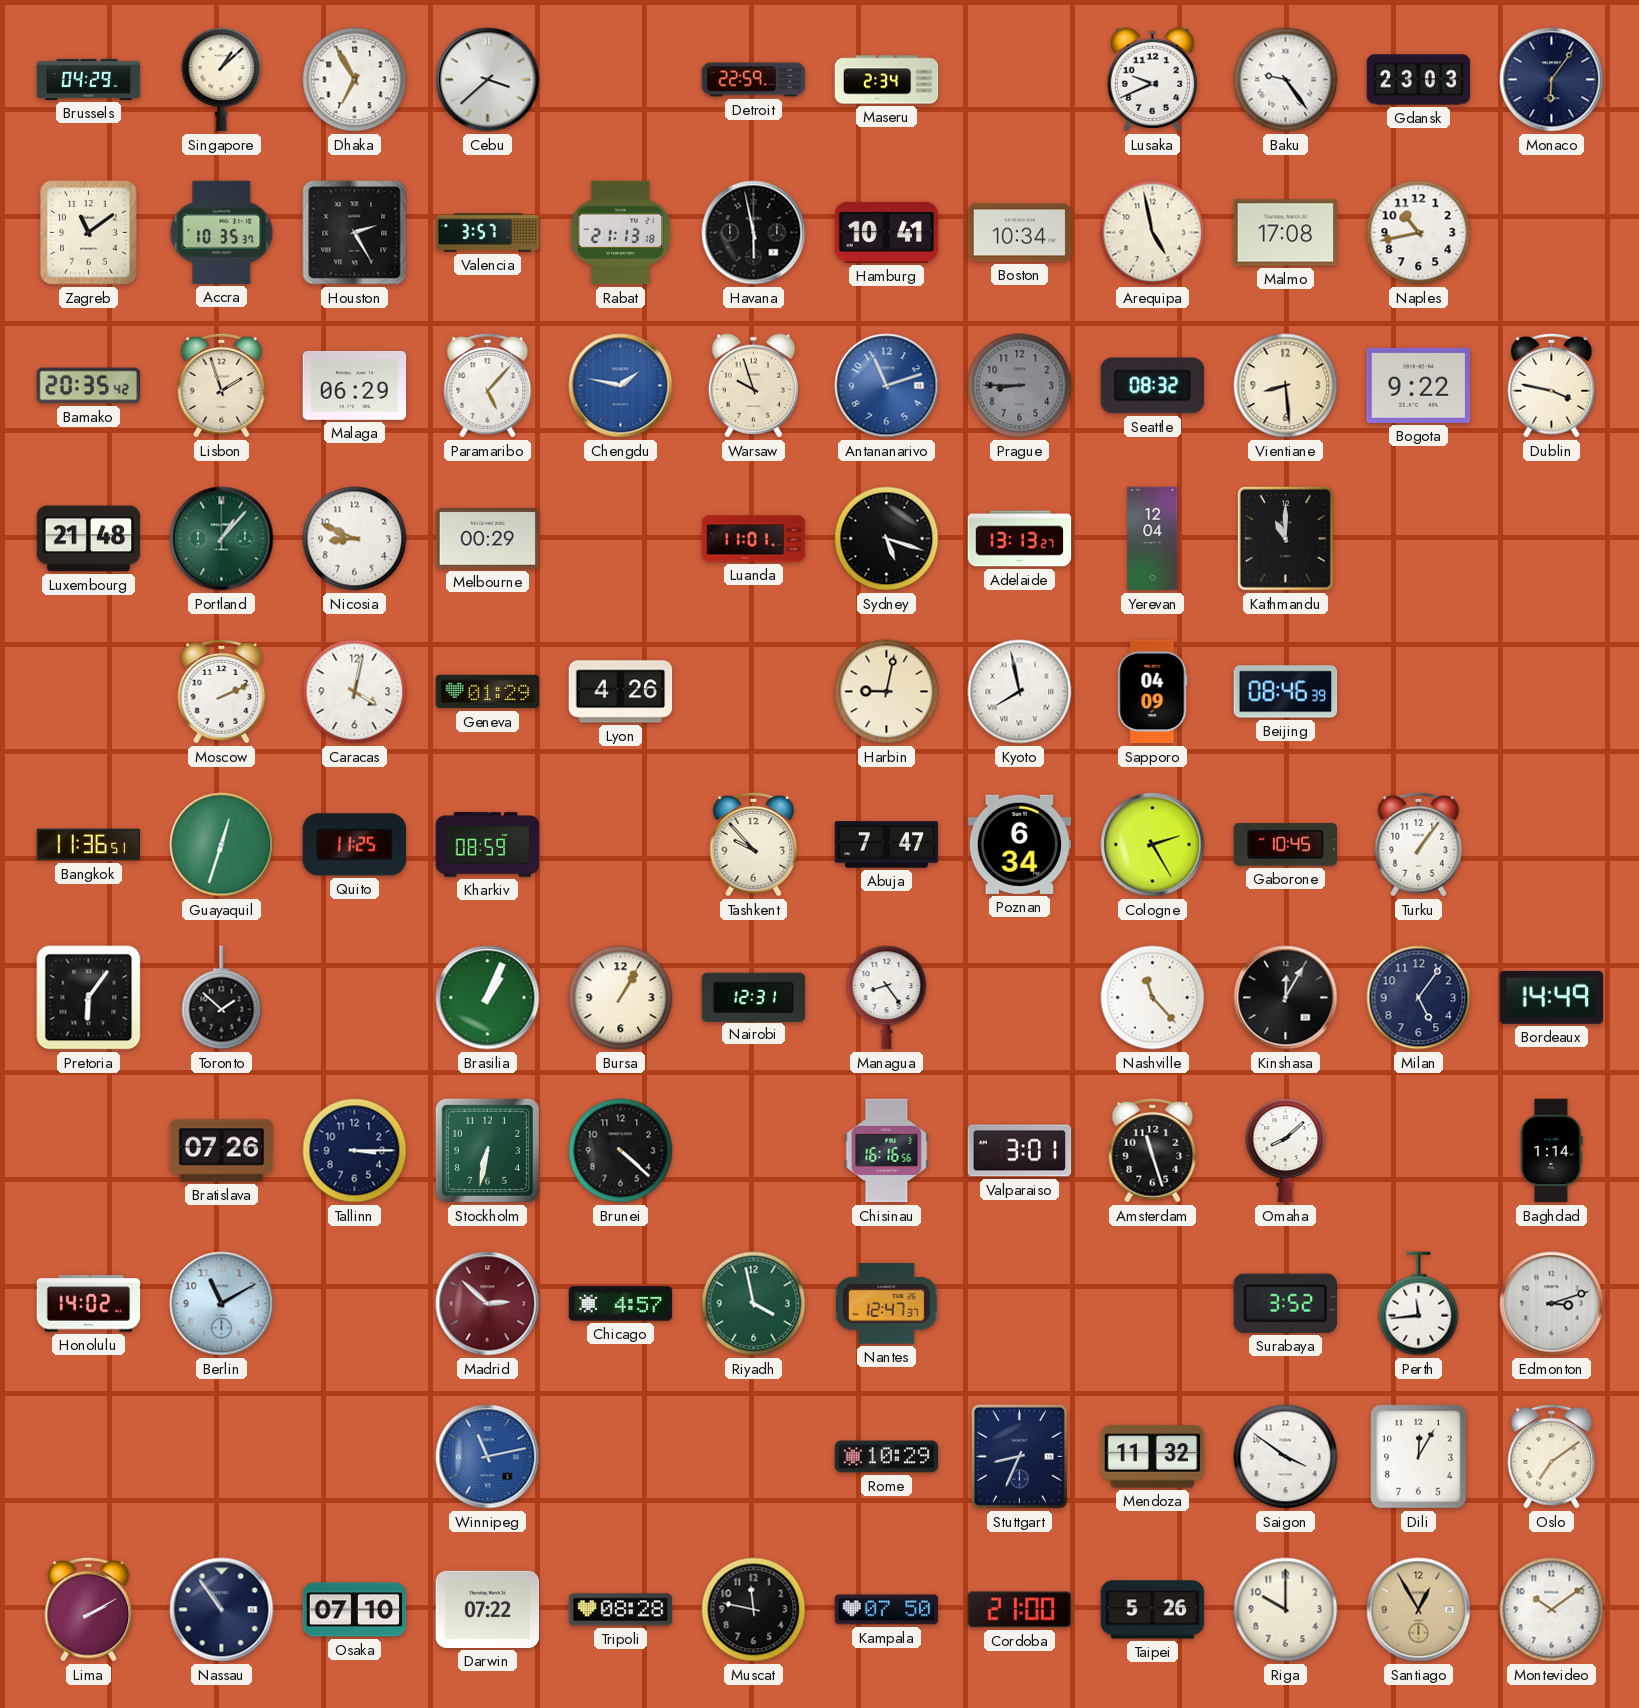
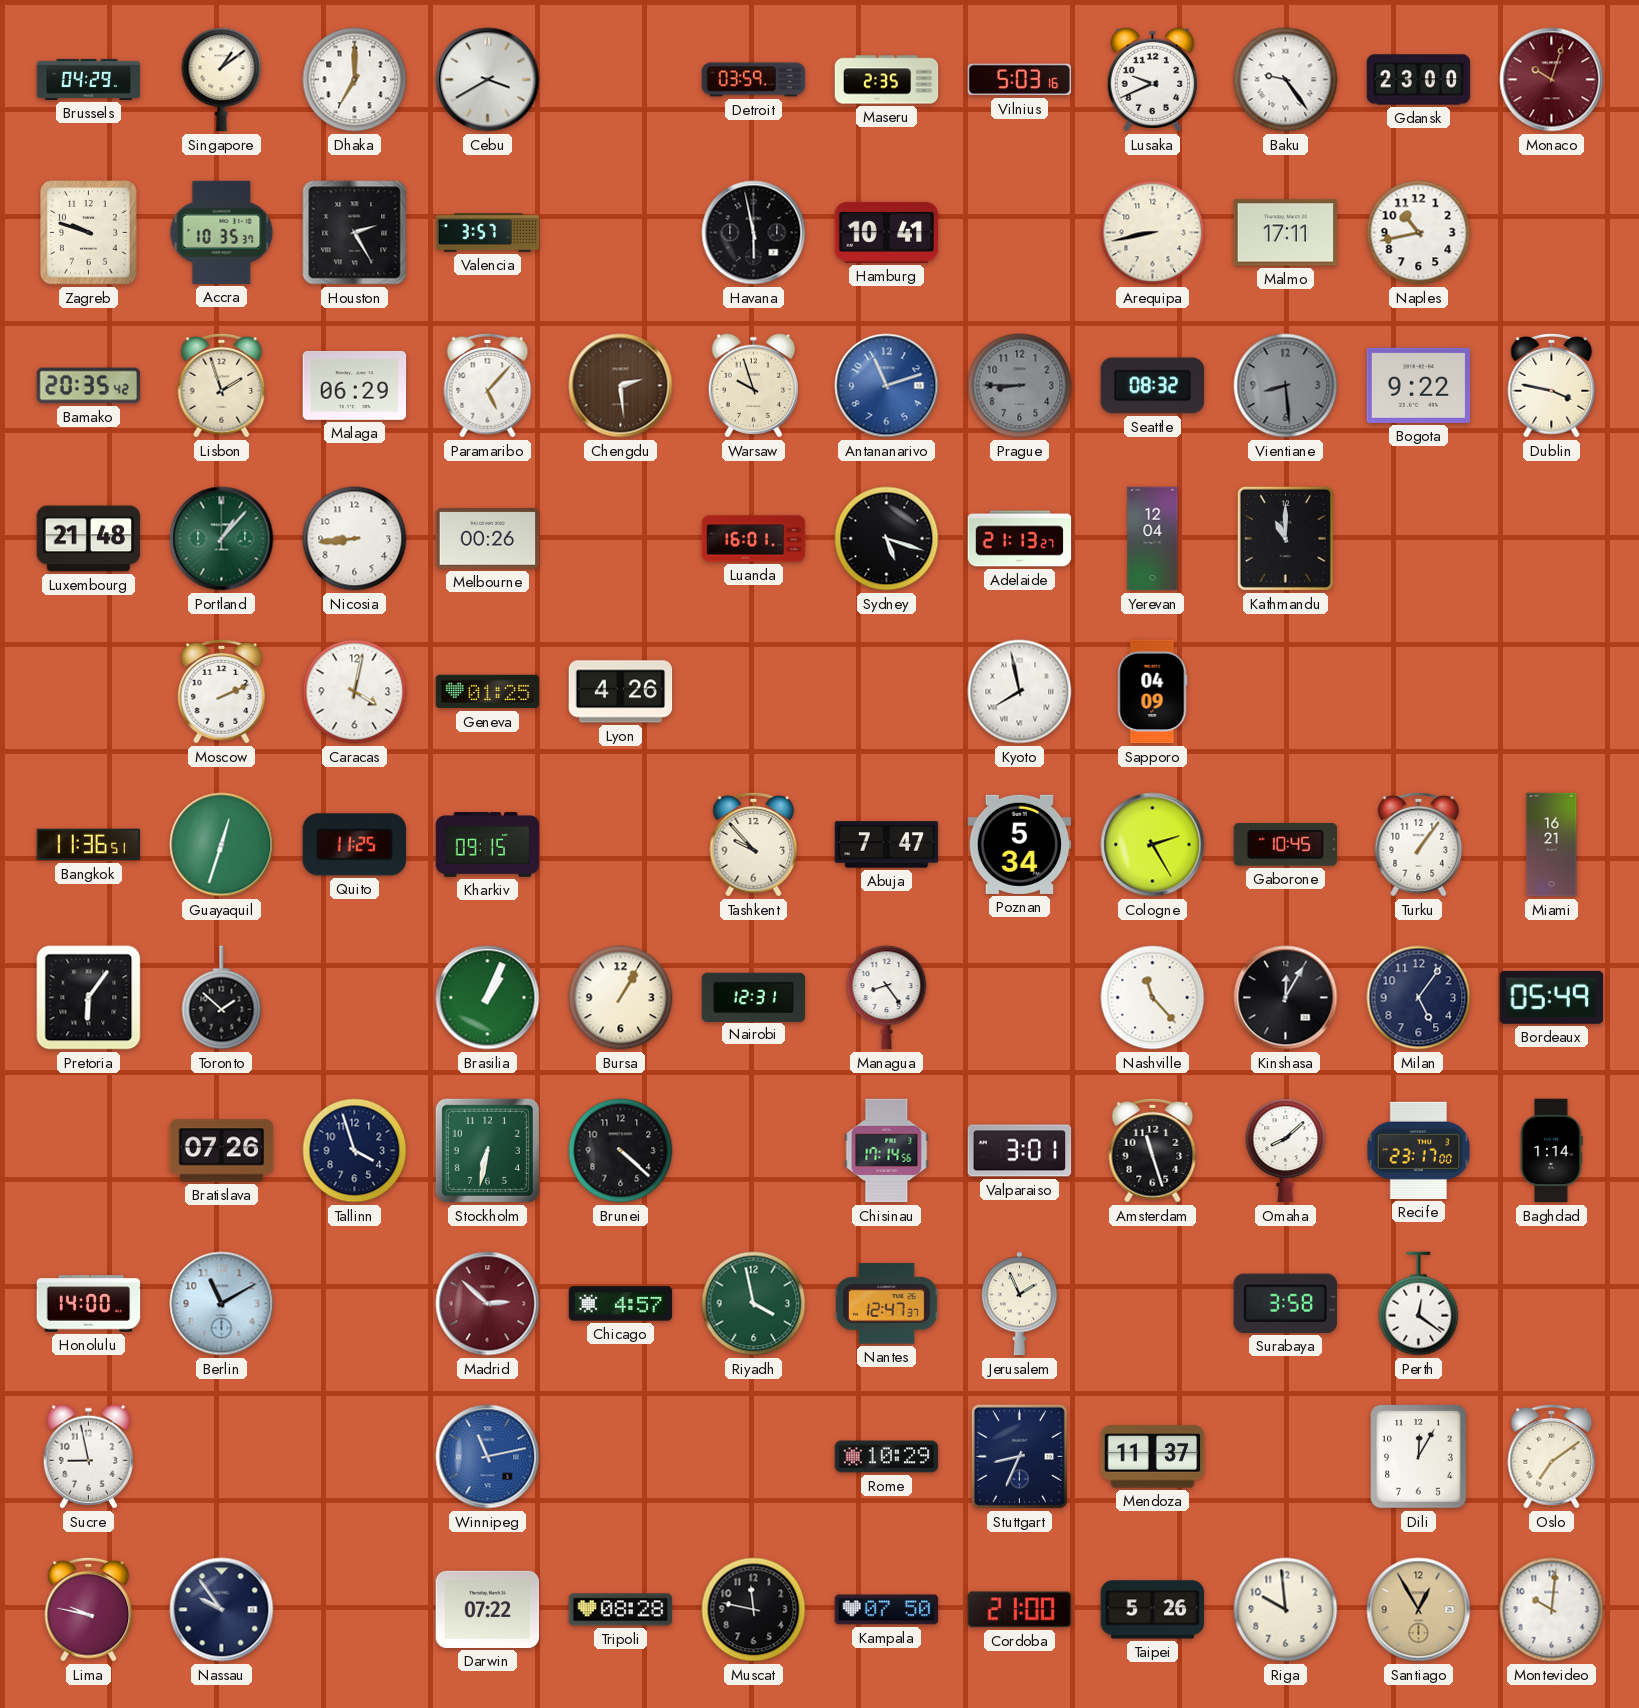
Singapore: 1:08 -> 1:09
Dhaka: 6:55 -> 7:00
Cebu: 3:38 -> 3:40
Detroit: 22:59 -> 03:59
Maseru: 2:34 -> 2:35
Vilnius: none -> 5:03
Gdansk: 23:03 -> 23:00
Monaco: 6:06 -> 10:03
Monaco dial: navy -> burgundy
Zagreb: 11:09 -> 9:48
Rabat: 21:13 -> none
Boston: 10:34 -> none
Arequipa: 4:58 -> 8:43
Malmo: 17:08 -> 17:11
Chengdu: 1:47 -> 2:29
Chengdu dial: blue -> brown
Vientiane dial: cream -> grey
Nicosia: 8:49 -> 8:44
Melbourne: 00:29 -> 00:26
Luanda: 11:01 -> 16:01
Adelaide: 13:13 -> 21:13
Geneva: 01:29 -> 01:25
Harbin: 9:02 -> none
Beijing: 08:46 -> none
Kharkiv: 08:59 -> 09:15
Poznan: 6:34 -> 5:34
Miami: none -> 16:21
Bordeaux: 14:49 -> 05:49
Tallinn: 3:15 -> 3:57
Chisinau: 16:16 -> 17:14
Recife: none -> 23:17
Honolulu: 14:02 -> 14:00
Jerusalem: none -> 1:56
Surabaya: 3:52 -> 3:58
Perth: 11:44 -> 12:21
Edmonton: 3:12 -> none
Sucre: none -> 8:58
Mendoza: 11:32 -> 11:37
Saigon: 3:51 -> none
Lima: 2:10 -> 9:47
Nassau: 10:54 -> 9:54
Osaka: 07:10 -> none
Riga: 10:00 -> 9:59
Montevideo: 10:09 -> 10:01
